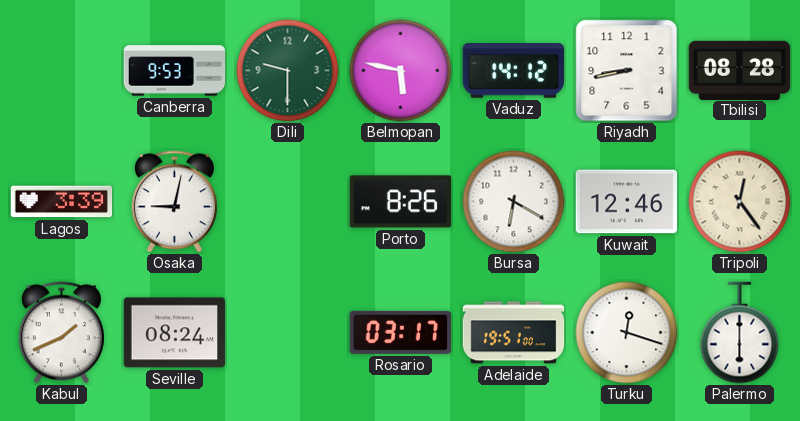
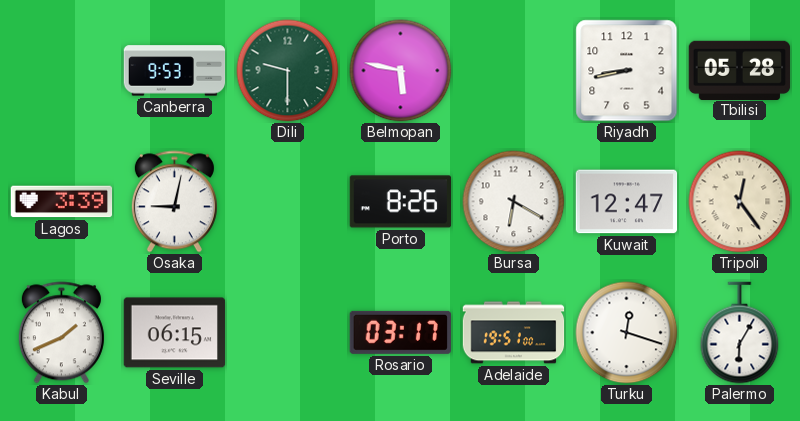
Vaduz: 14:12 -> none
Tbilisi: 08:28 -> 05:28
Kuwait: 12:46 -> 12:47
Seville: 08:24 -> 06:15
Palermo: 6:00 -> 6:05
